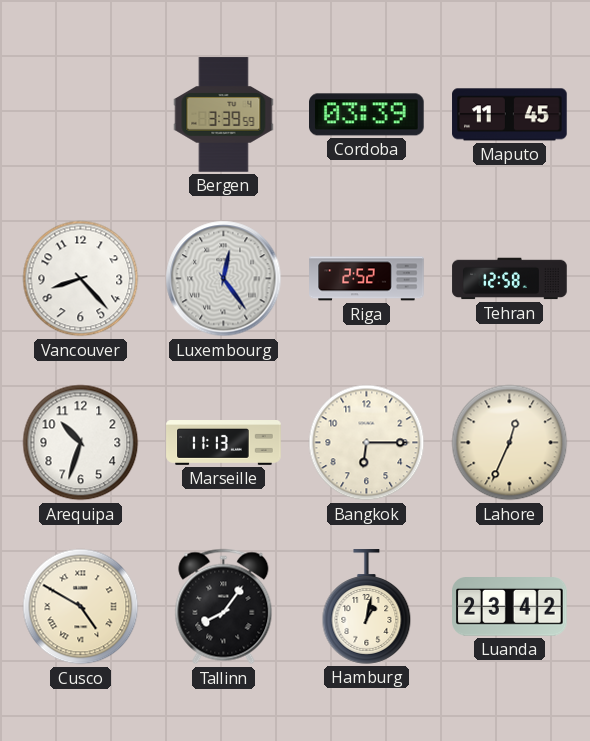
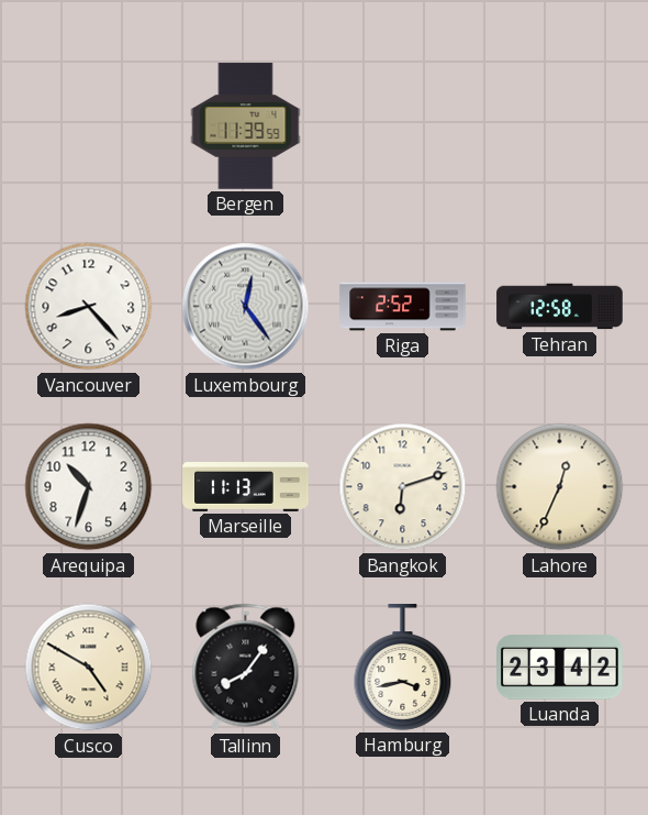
Bergen: 3:39 -> 11:39
Cordoba: 03:39 -> none
Maputo: 11:45 -> none
Bangkok: 6:15 -> 6:12
Hamburg: 1:02 -> 3:43
